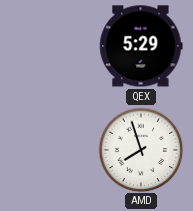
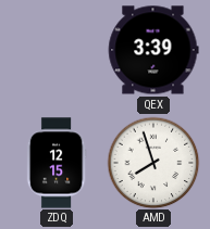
QEX: 5:29 -> 3:39
ZDQ: none -> 12:15
